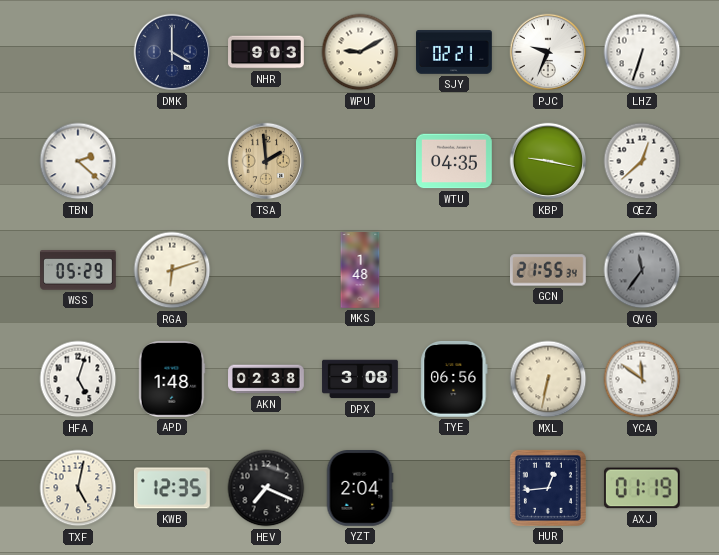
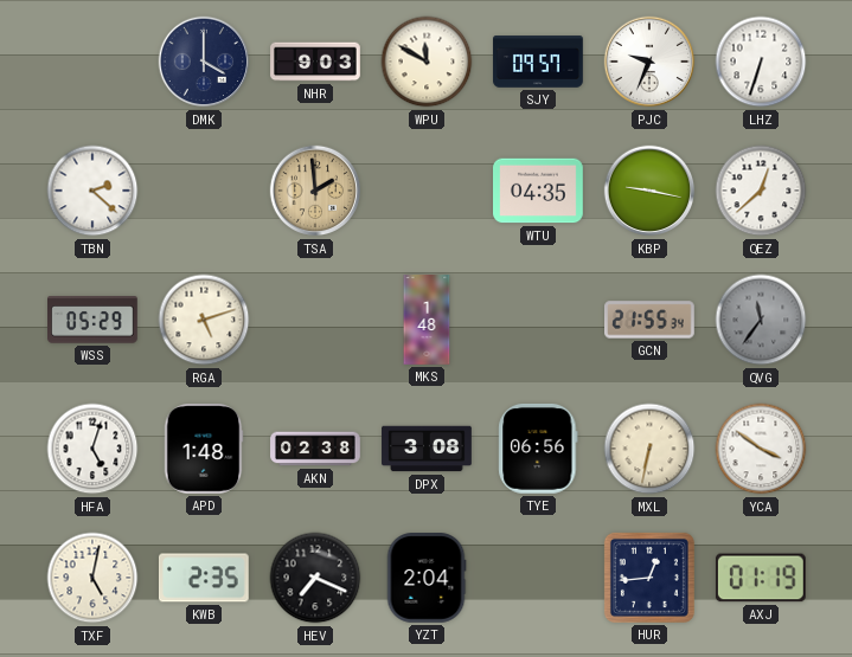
WPU: 9:10 -> 11:50
SJY: 02:21 -> 09:57
RGA: 6:12 -> 5:12
YCA: 11:51 -> 3:51
KWB: 12:35 -> 2:35
